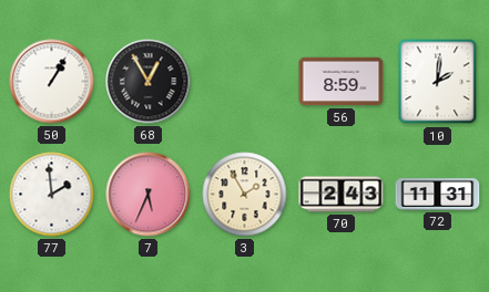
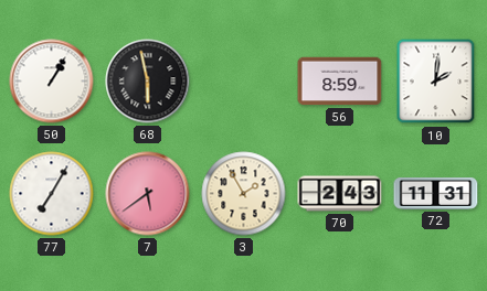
68: 12:55 -> 5:58
77: 1:59 -> 7:05
7: 5:34 -> 5:39
